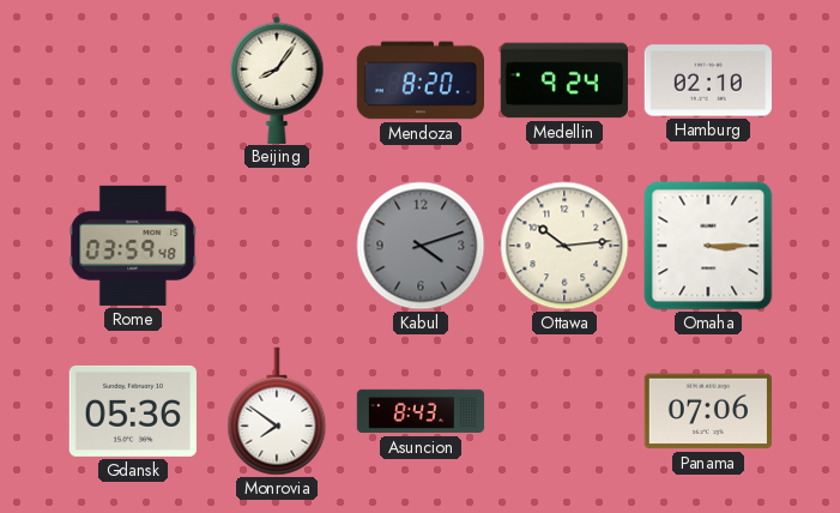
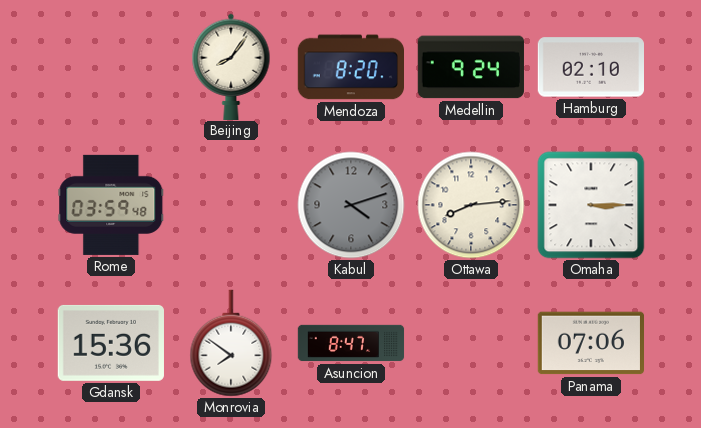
Ottawa: 10:14 -> 8:14
Gdansk: 05:36 -> 15:36
Asuncion: 8:43 -> 8:47
